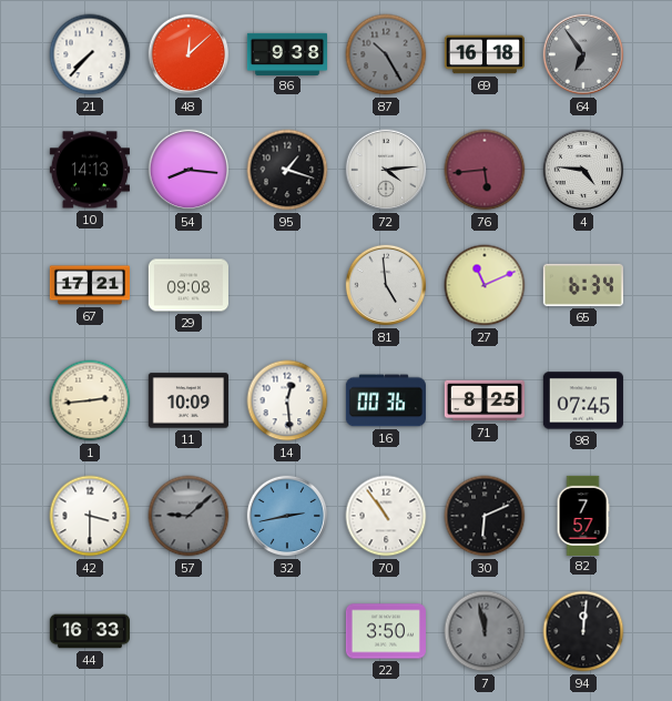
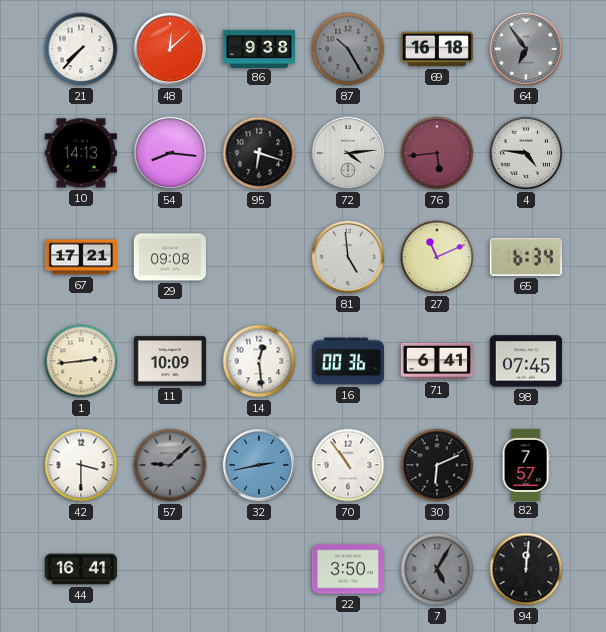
95: 1:18 -> 6:18
71: 8:25 -> 6:41
44: 16:33 -> 16:41
7: 11:58 -> 5:05
